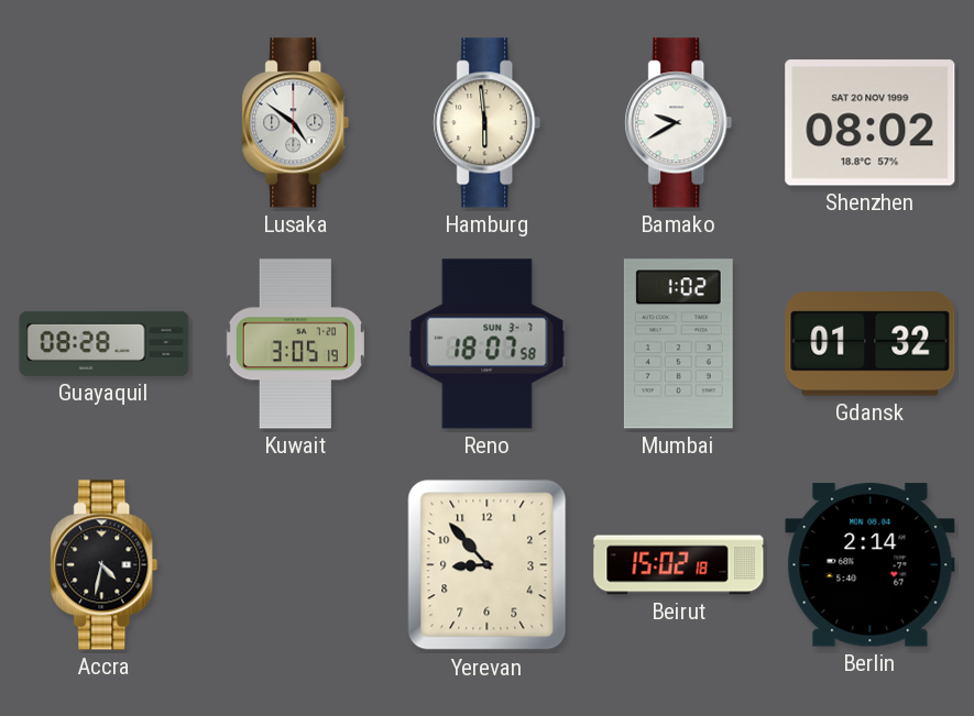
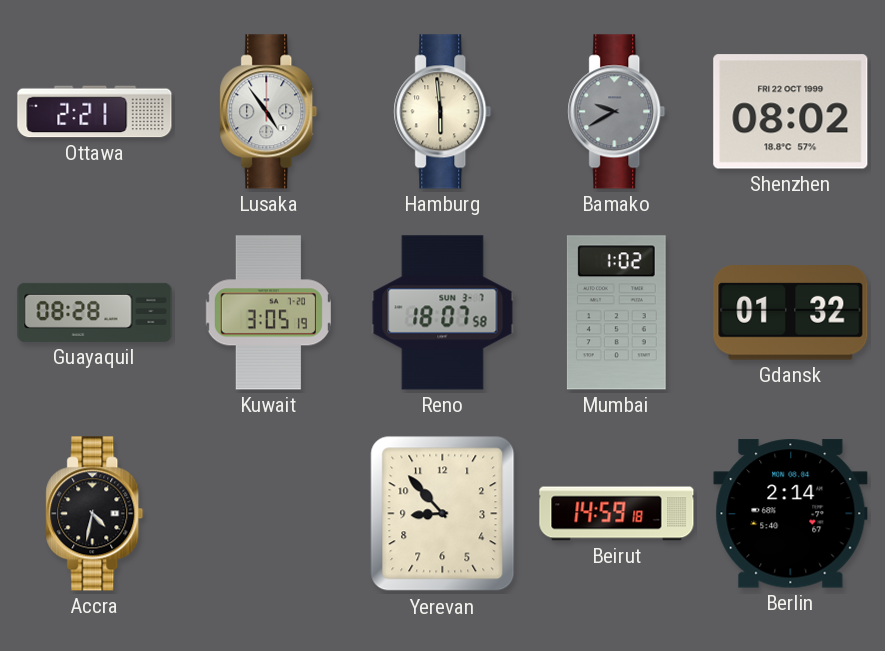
Ottawa: none -> 2:21
Lusaka: 4:51 -> 4:54
Bamako dial: white -> grey
Shenzhen date: SAT 20 NOV 1999 -> FRI 22 OCT 1999
Beirut: 15:02 -> 14:59
